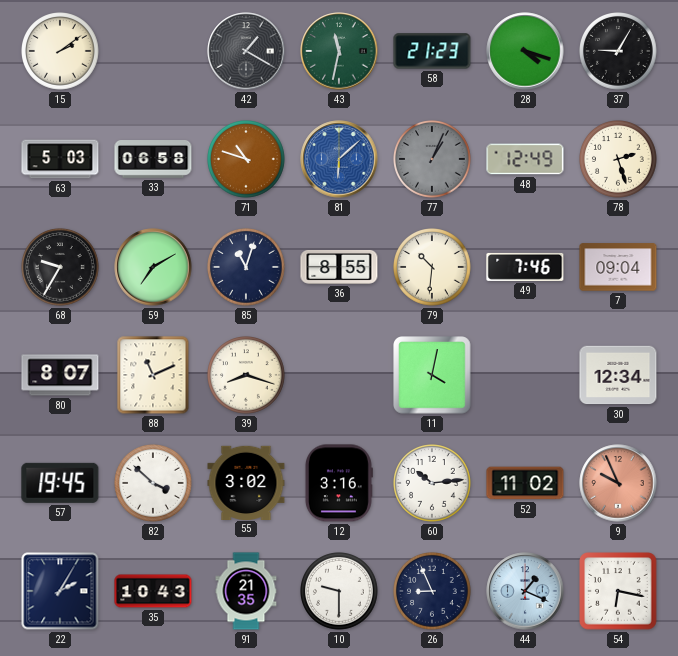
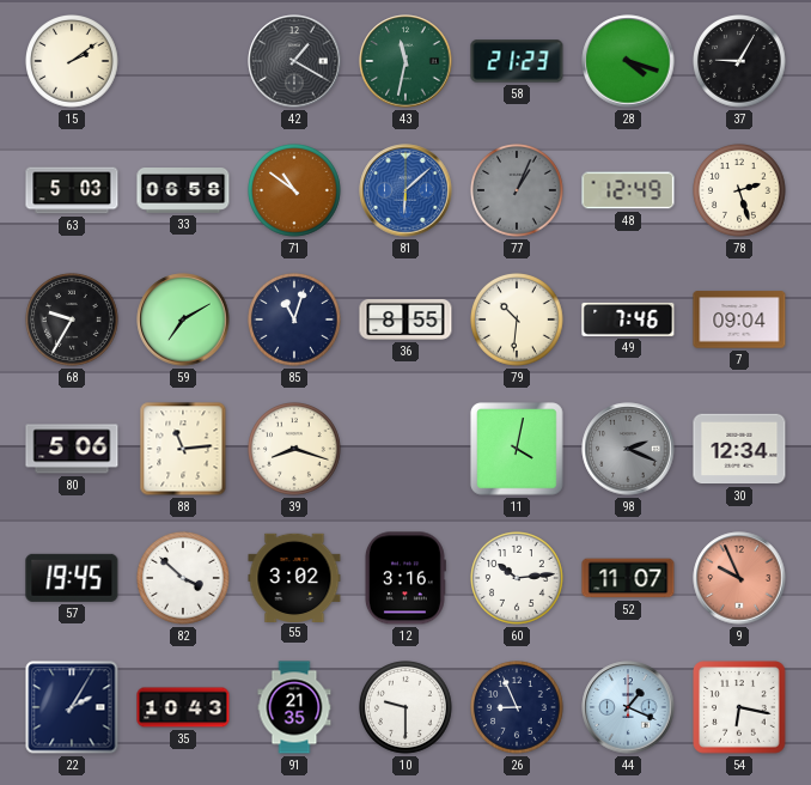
71: 10:48 -> 10:51
80: 8:07 -> 5:06
88: 11:11 -> 11:14
98: none -> 2:19
52: 11:02 -> 11:07
